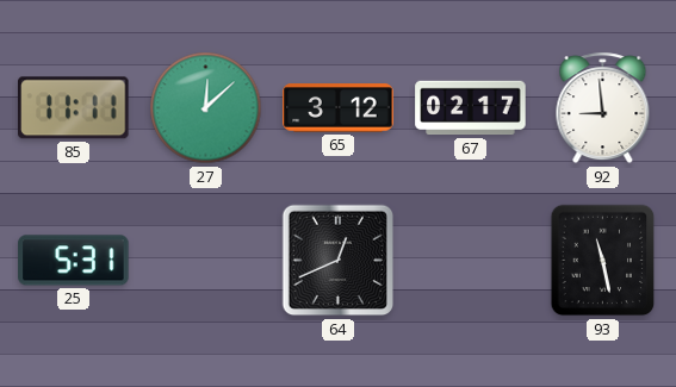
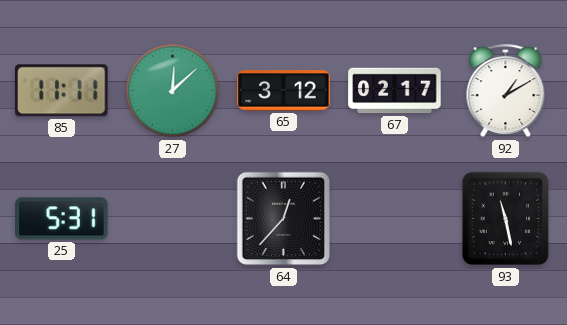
92: 8:59 -> 1:10
64: 12:41 -> 12:37
